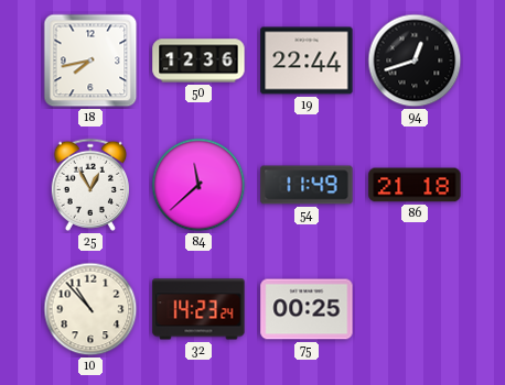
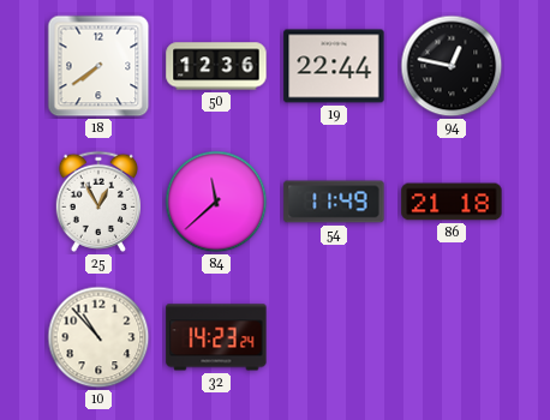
18: 7:43 -> 7:39
94: 12:42 -> 12:47
75: 00:25 -> none
